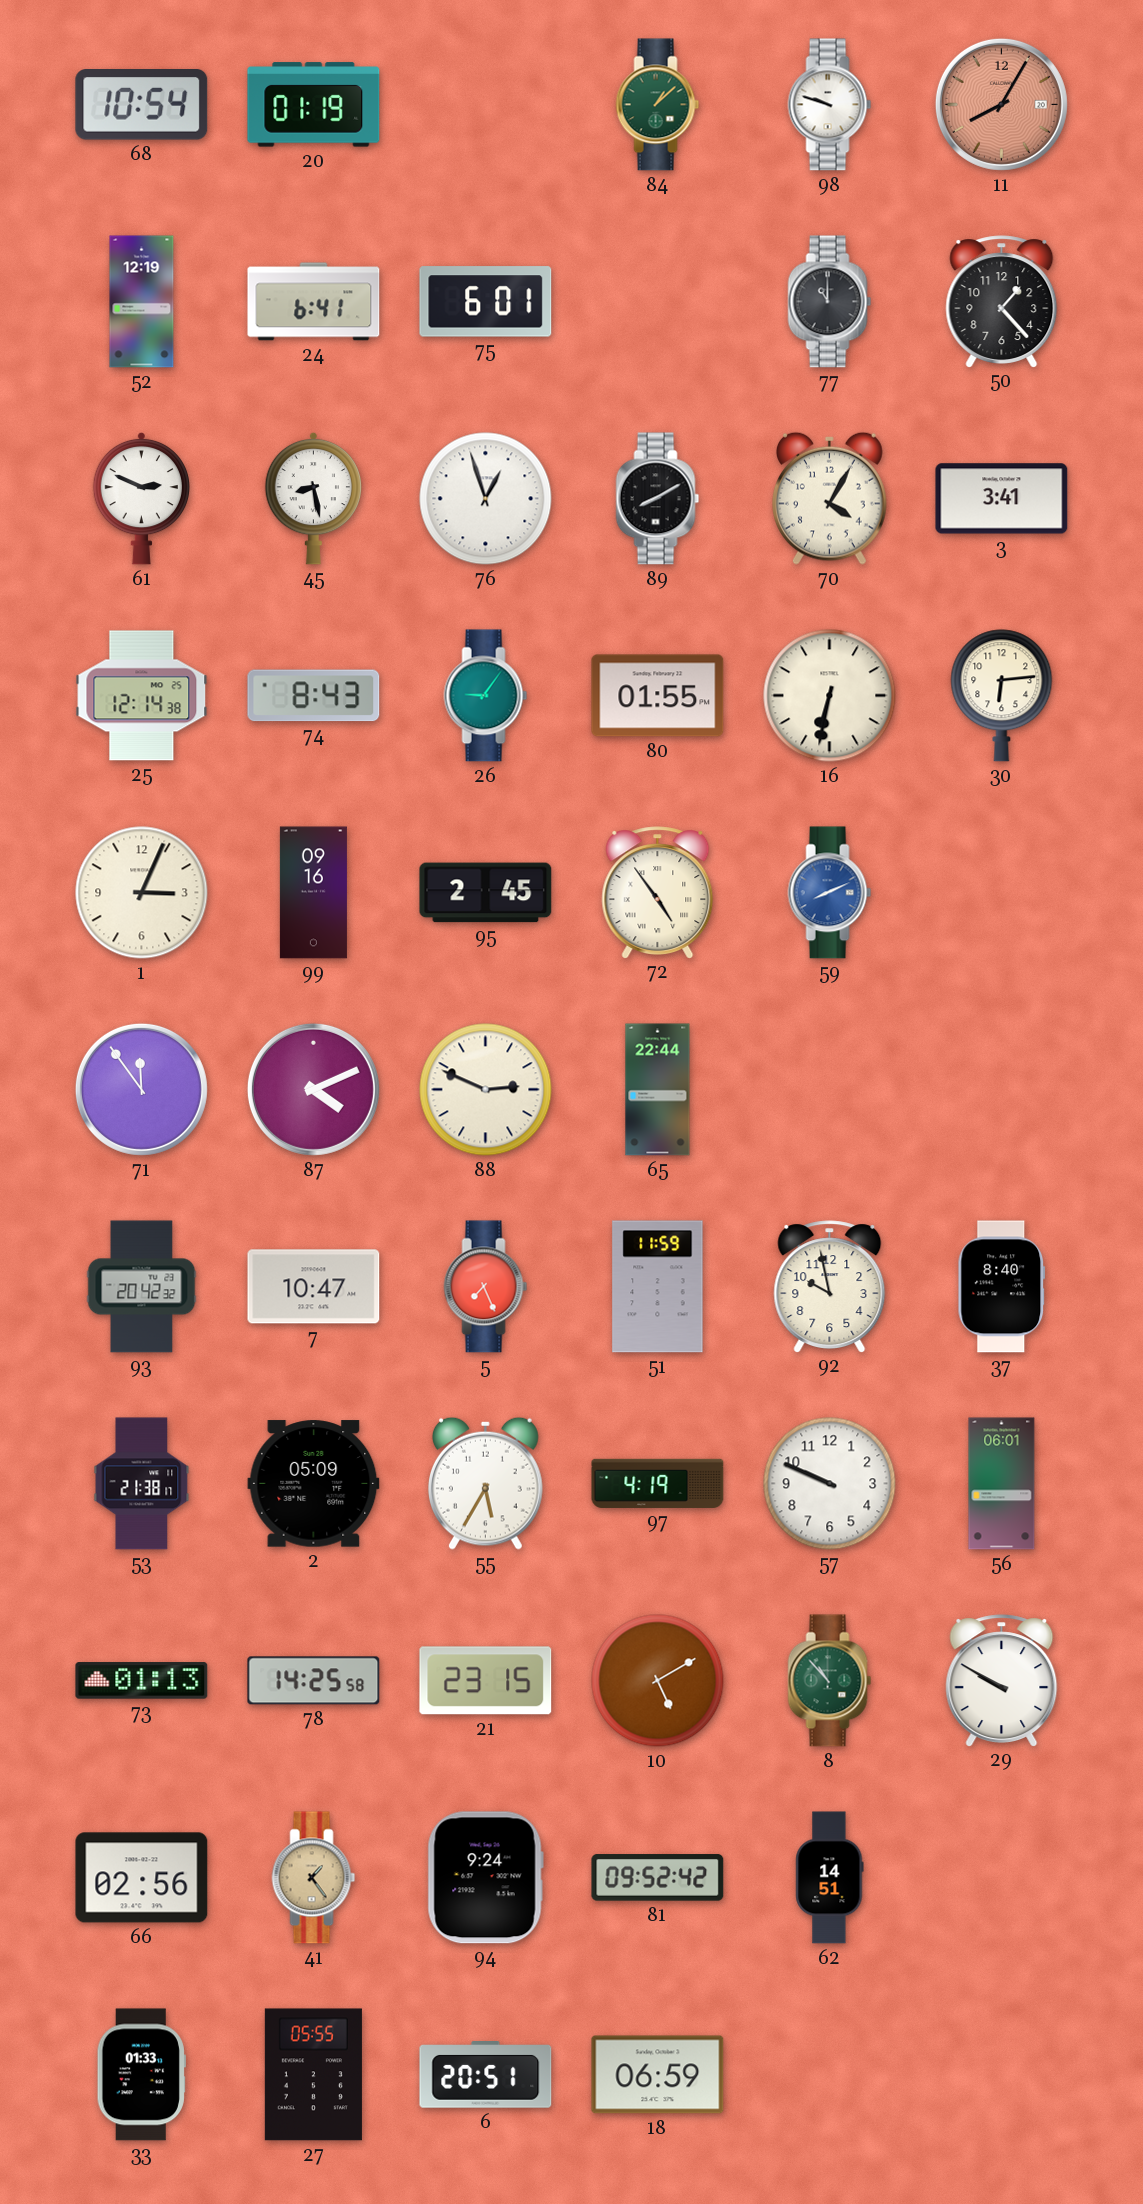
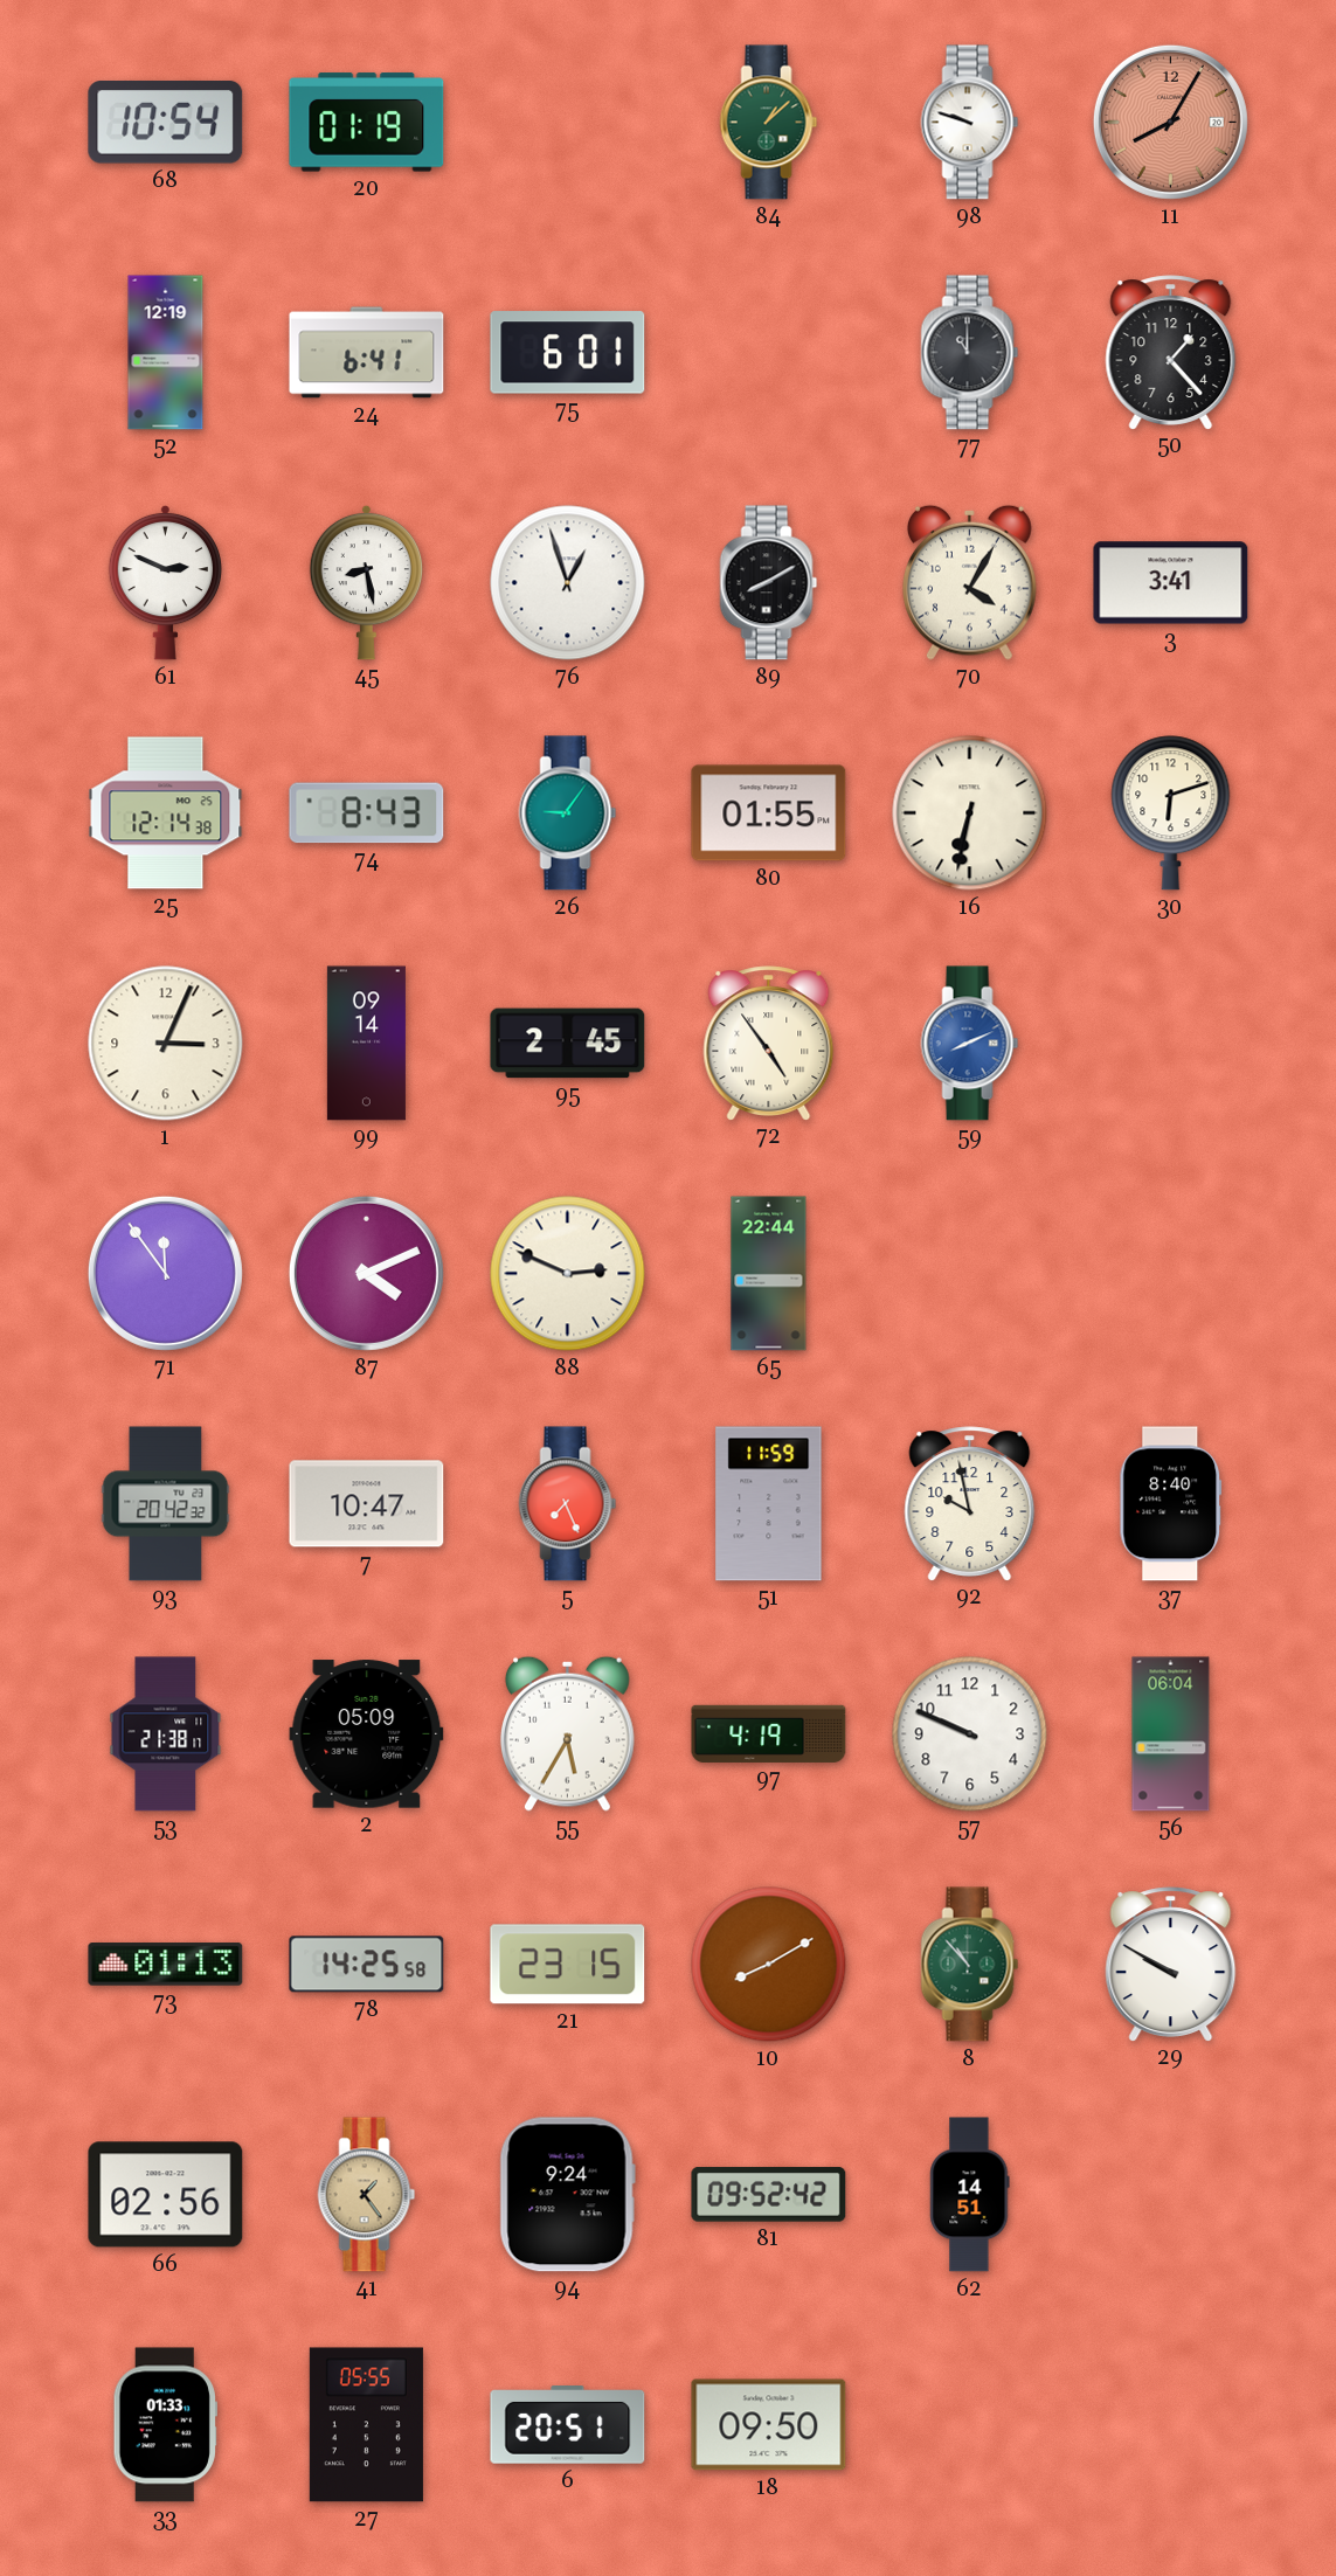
30: 6:14 -> 6:12
99: 09:16 -> 09:14
56: 06:01 -> 06:04
10: 5:10 -> 8:10
18: 06:59 -> 09:50
